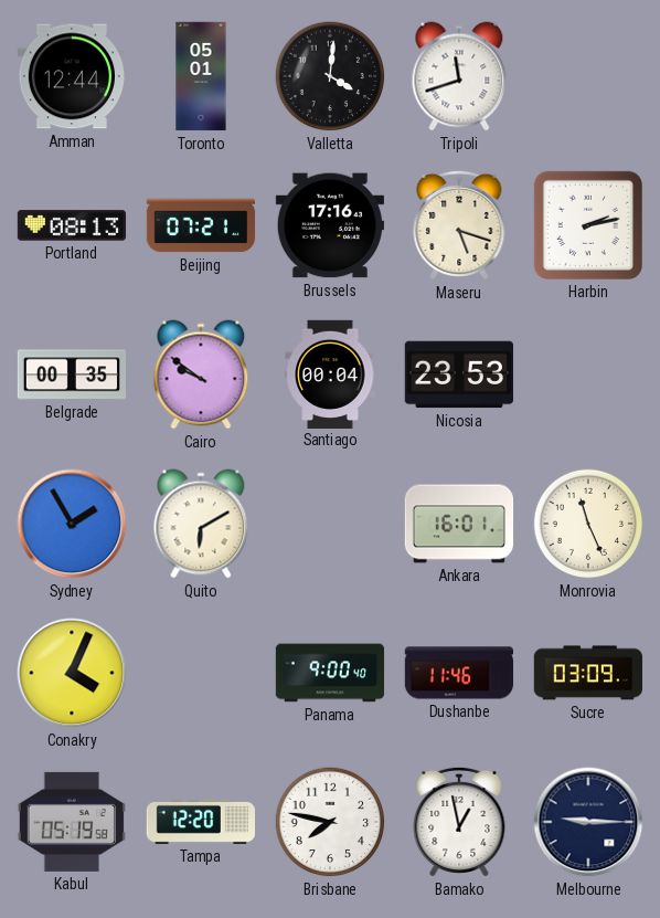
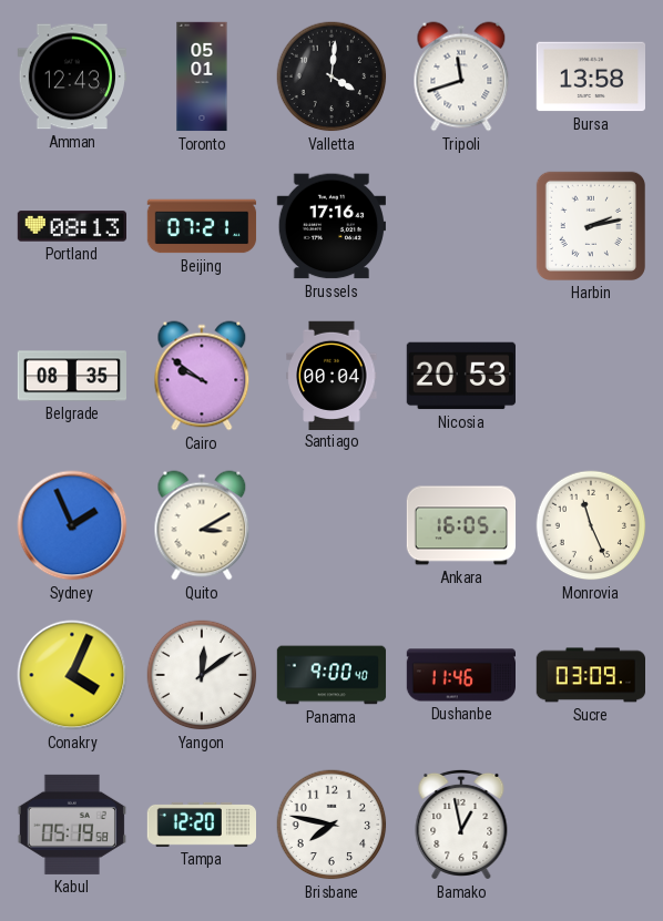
Amman: 12:44 -> 12:43
Bursa: none -> 13:58
Maseru: 5:18 -> none
Belgrade: 00:35 -> 08:35
Nicosia: 23:53 -> 20:53
Sydney: 1:55 -> 1:56
Quito: 6:10 -> 3:10
Ankara: 16:01 -> 16:05
Yangon: none -> 12:09
Melbourne: 9:15 -> none
